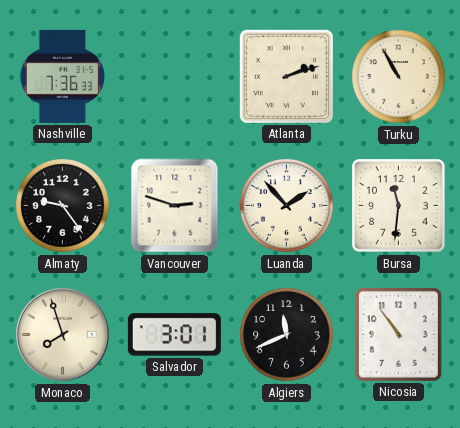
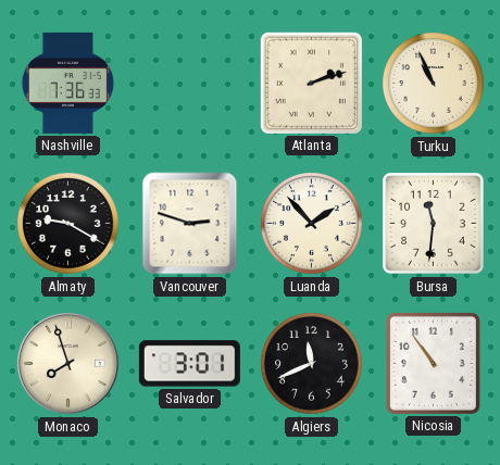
Turku: 10:55 -> 10:56
Almaty: 9:24 -> 9:20
